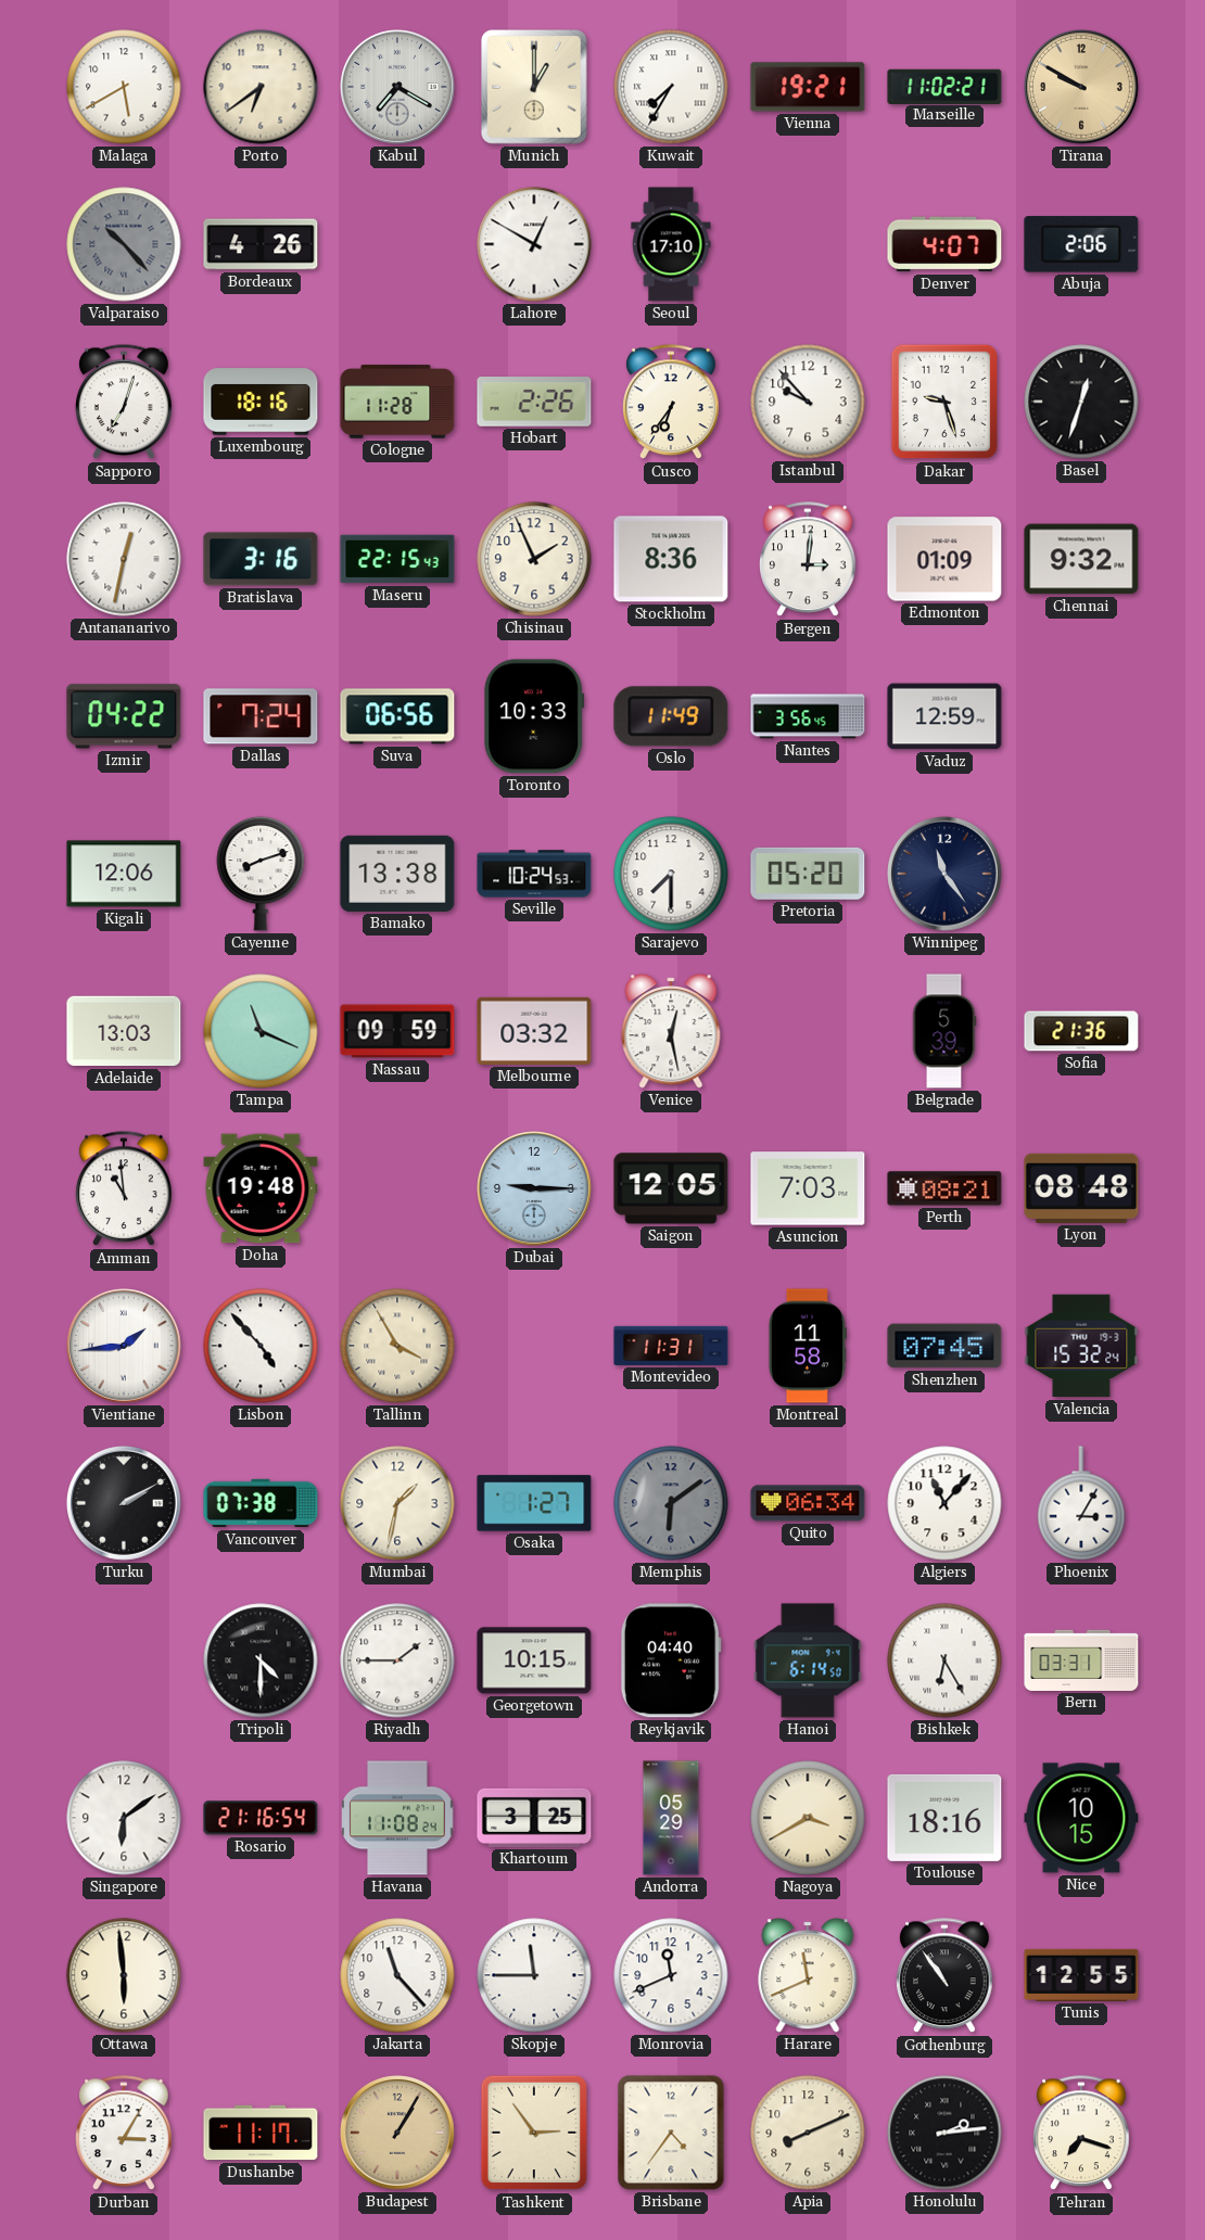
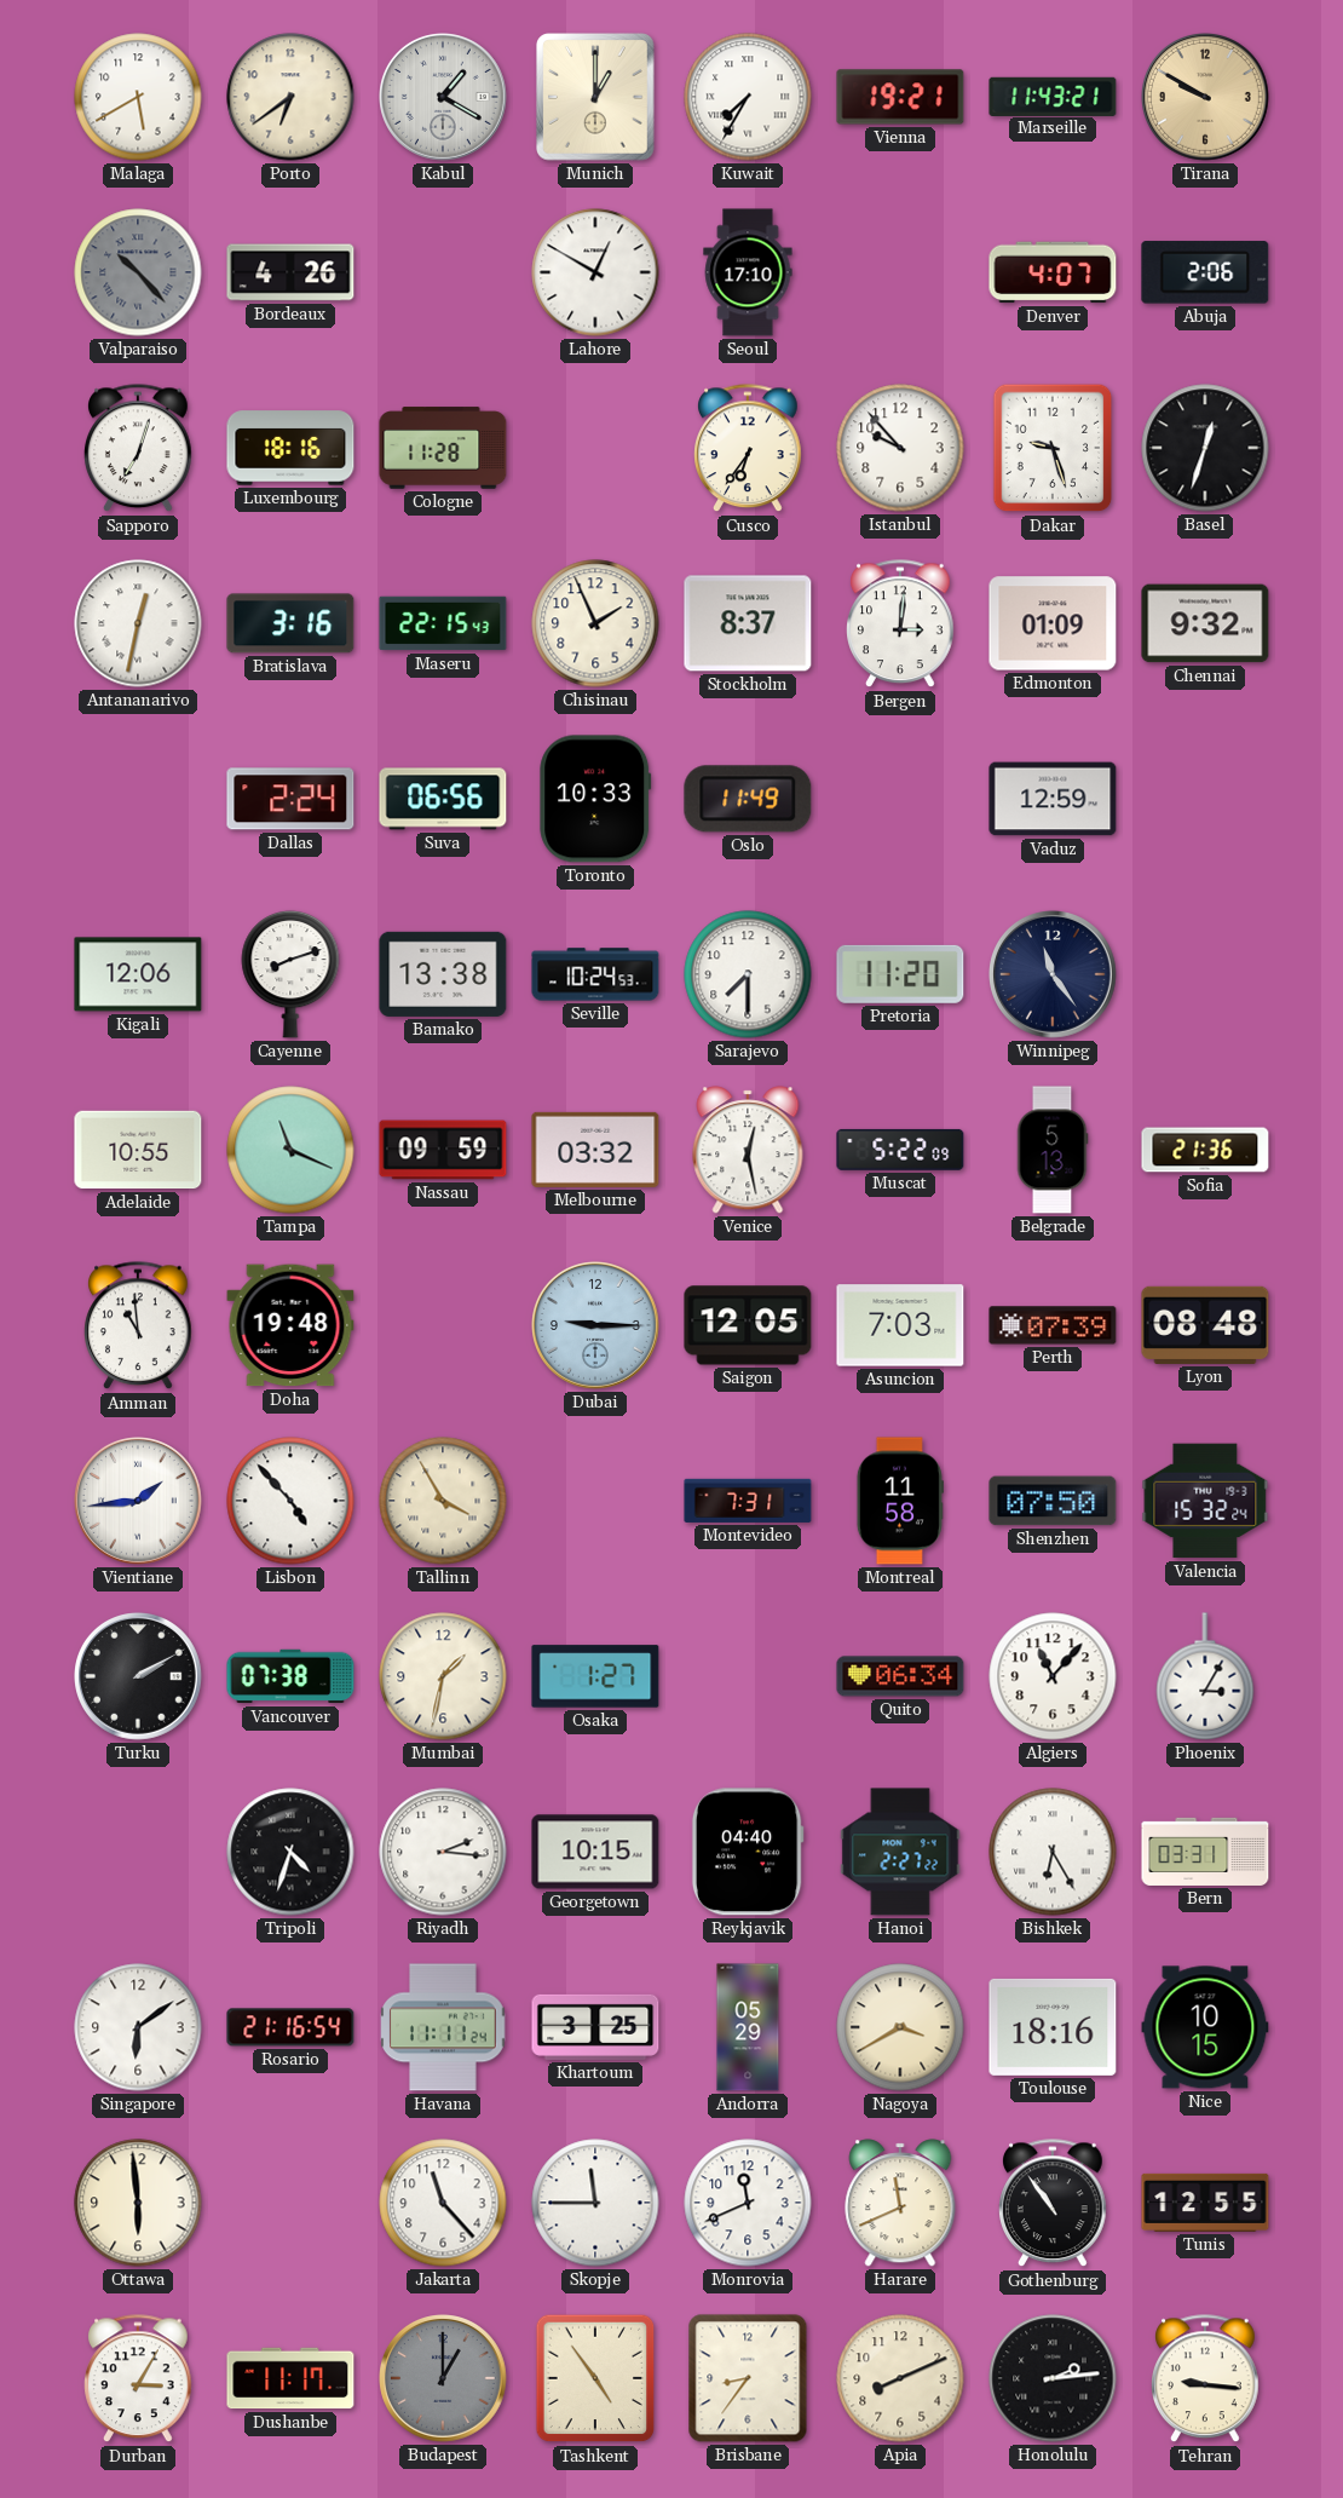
Kabul: 7:20 -> 1:20
Marseille: 11:02 -> 11:43
Hobart: 2:26 -> none
Stockholm: 8:36 -> 8:37
Izmir: 04:22 -> none
Dallas: 7:24 -> 2:24
Nantes: 3:56 -> none
Pretoria: 05:20 -> 11:20
Adelaide: 13:03 -> 10:55
Muscat: none -> 5:22
Belgrade: 5:39 -> 5:13
Perth: 08:21 -> 07:39
Montevideo: 11:31 -> 7:31
Shenzhen: 07:45 -> 07:50
Memphis: 6:09 -> none
Tripoli: 4:30 -> 4:33
Riyadh: 1:45 -> 2:16
Hanoi: 6:14 -> 2:27
Havana: 11:08 -> 11:11
Budapest: 1:05 -> 1:00
Budapest dial: champagne -> grey
Tashkent: 2:54 -> 4:54
Brisbane: 4:36 -> 8:36
Tehran: 7:18 -> 9:16
